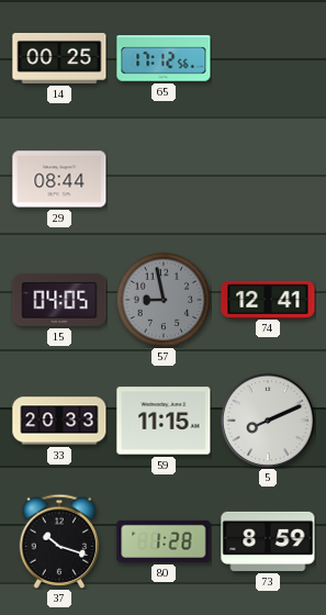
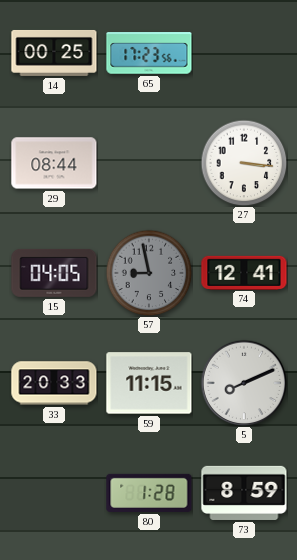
65: 17:12 -> 17:23
27: none -> 3:16
37: 10:18 -> none
